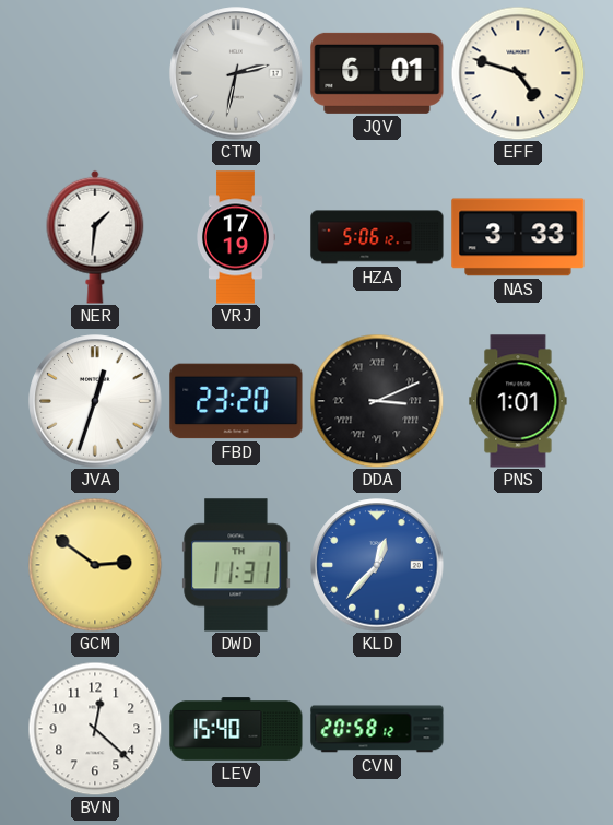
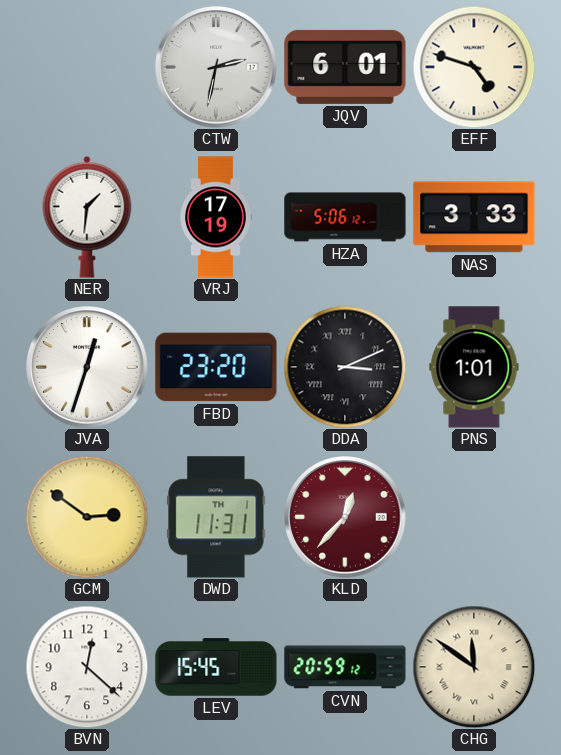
KLD dial: blue -> burgundy
LEV: 15:40 -> 15:45
CVN: 20:58 -> 20:59
CHG: none -> 11:51
